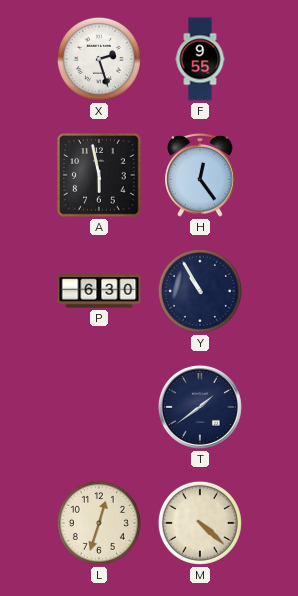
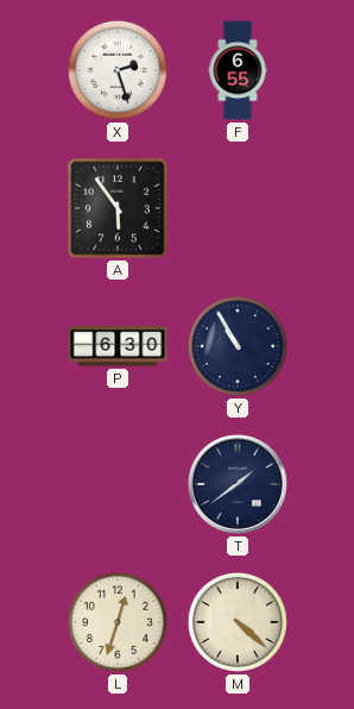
F: 9:55 -> 6:55
A: 5:58 -> 5:54
H: 12:24 -> none
